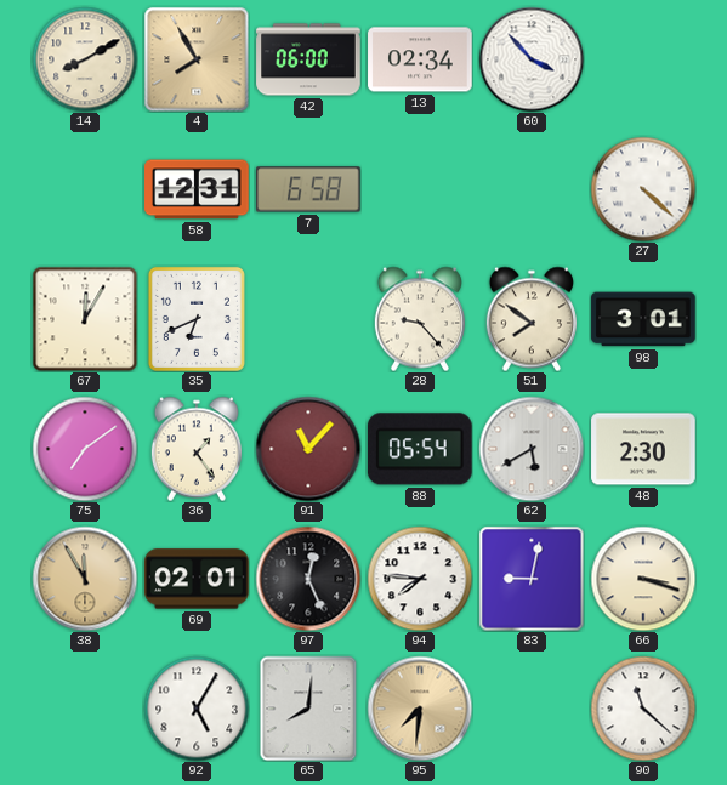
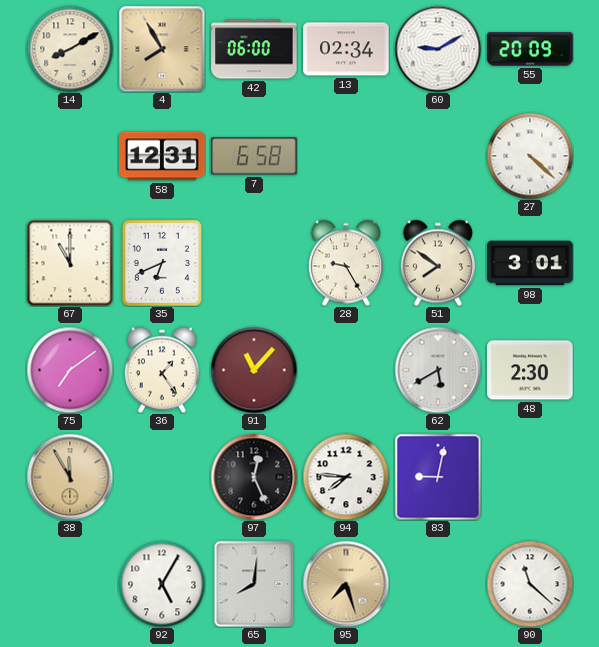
60: 3:53 -> 9:10
55: none -> 20:09
67: 12:05 -> 11:00
28: 9:23 -> 9:25
88: 05:54 -> none
69: 02:01 -> none
66: 3:18 -> none
95: 7:31 -> 7:27
